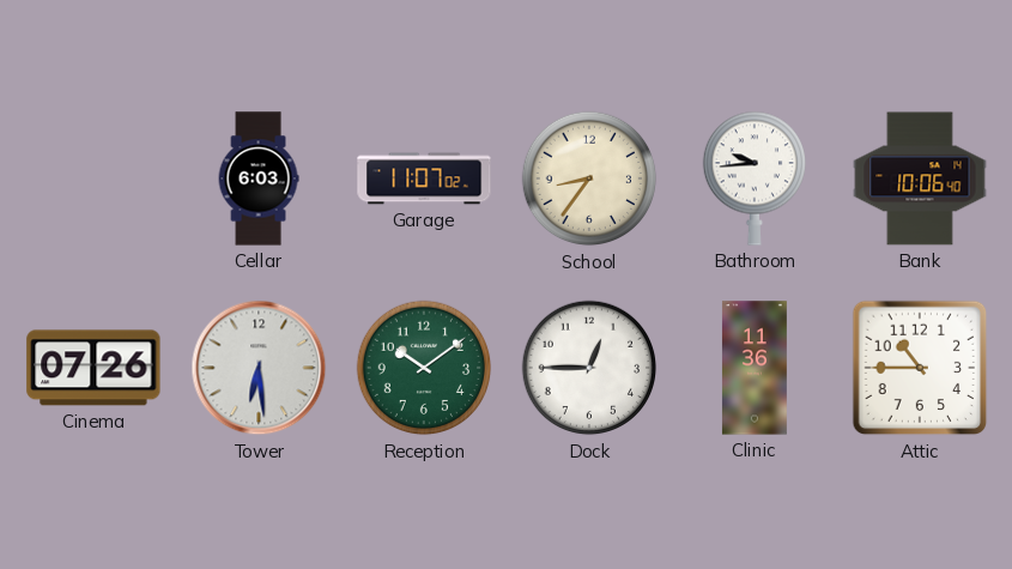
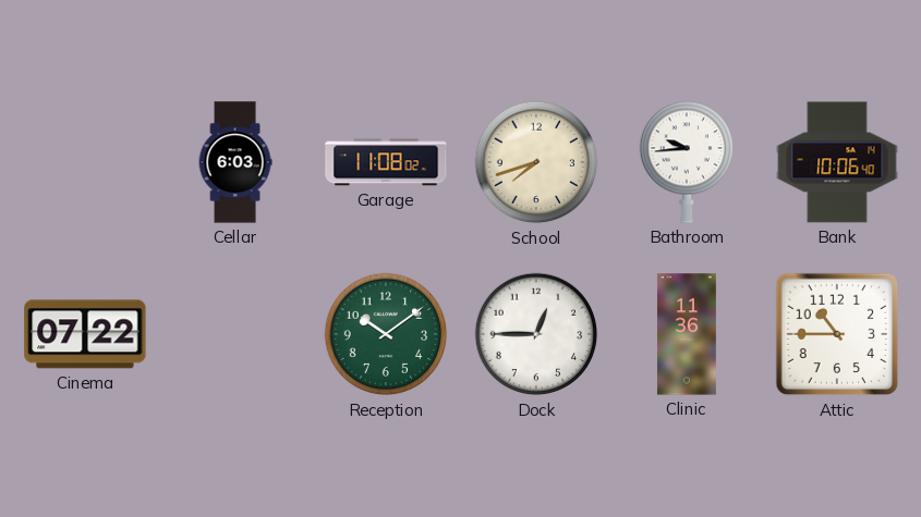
Garage: 11:07 -> 11:08
School: 8:36 -> 7:42
Cinema: 07:26 -> 07:22
Tower: 6:29 -> none
